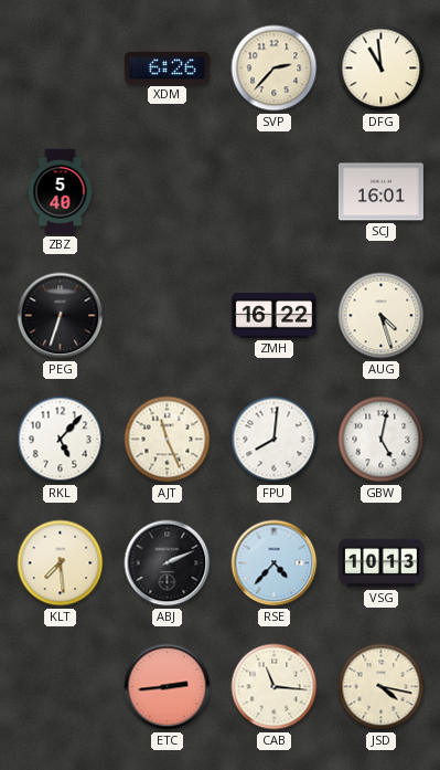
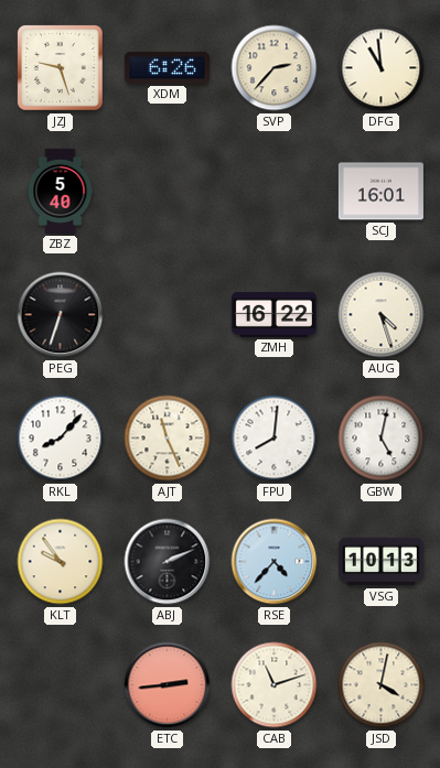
JZJ: none -> 9:27
RKL: 5:07 -> 8:07
KLT: 7:29 -> 9:54
CAB: 11:16 -> 11:12
JSD: 4:17 -> 4:02
